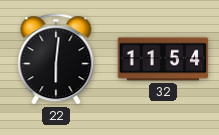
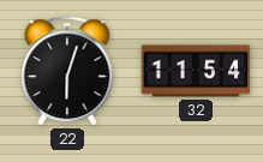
22: 6:01 -> 6:03
